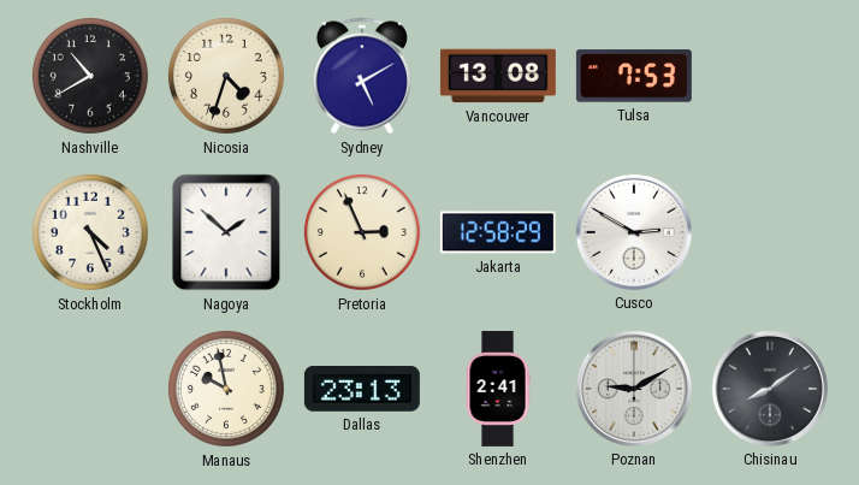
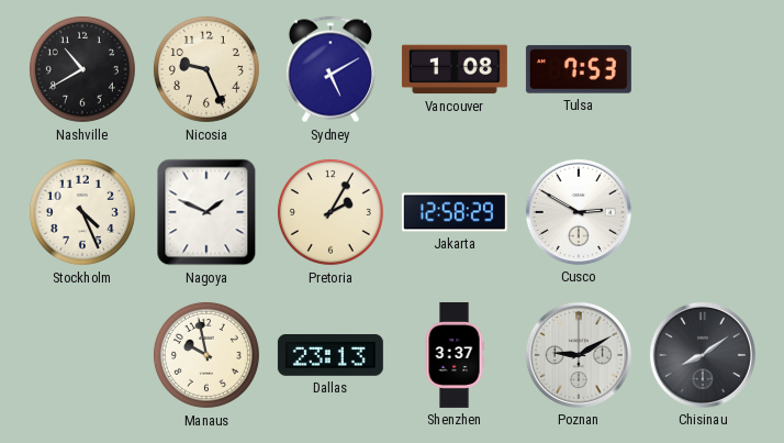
Nicosia: 4:33 -> 9:26
Vancouver: 13:08 -> 1:08
Nagoya: 1:52 -> 1:49
Pretoria: 2:56 -> 2:05
Shenzhen: 2:41 -> 3:37
